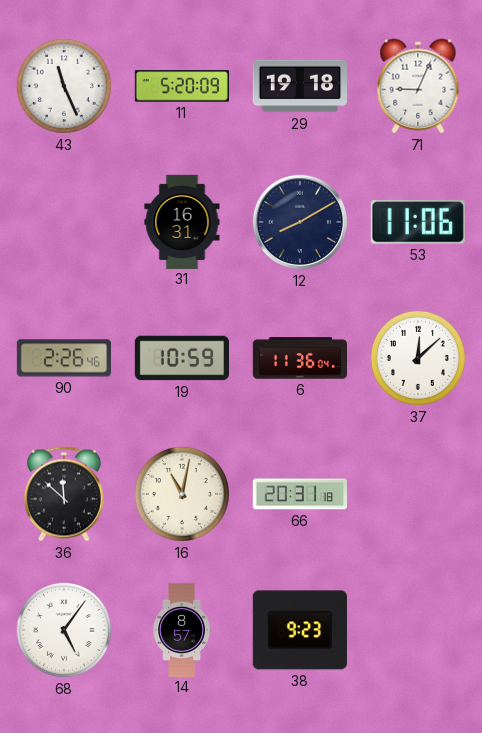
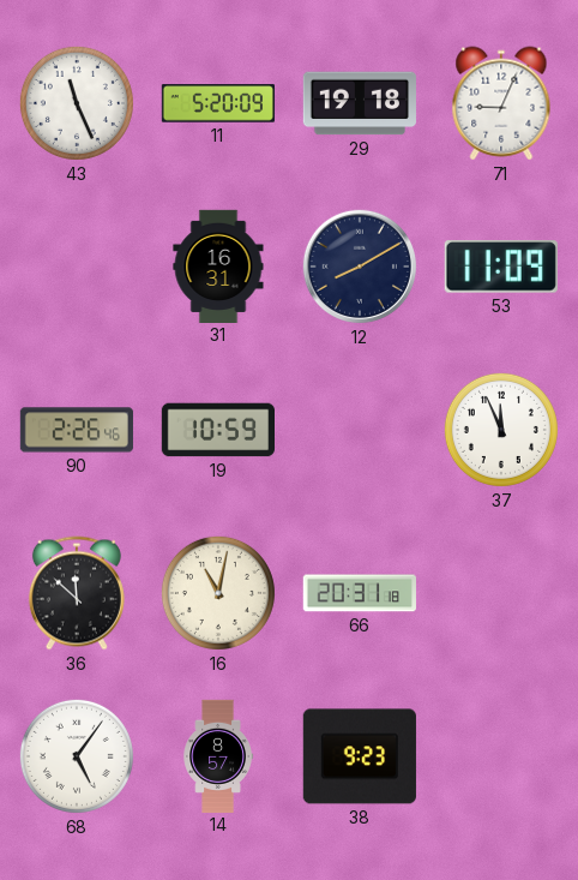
53: 11:06 -> 11:09
6: 11:36 -> none
37: 12:08 -> 11:56
